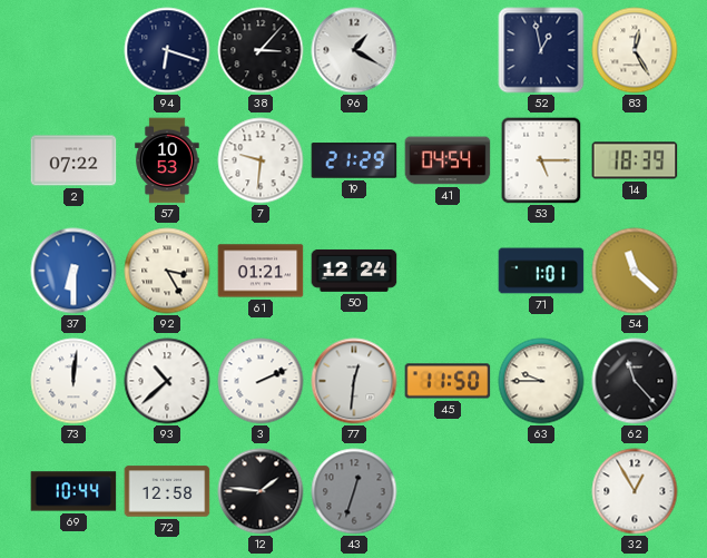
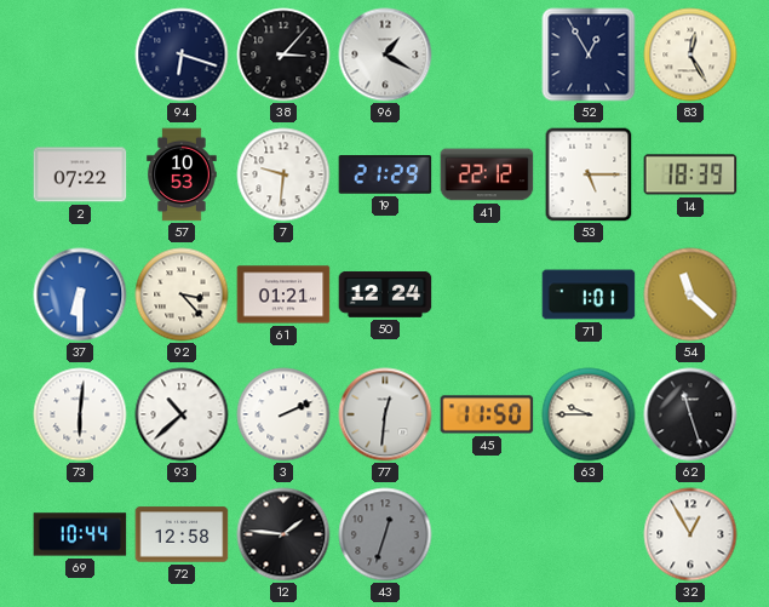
52: 12:58 -> 12:55
41: 04:54 -> 22:12
92: 3:25 -> 3:23
73: 12:01 -> 6:01
62: 11:23 -> 11:27
